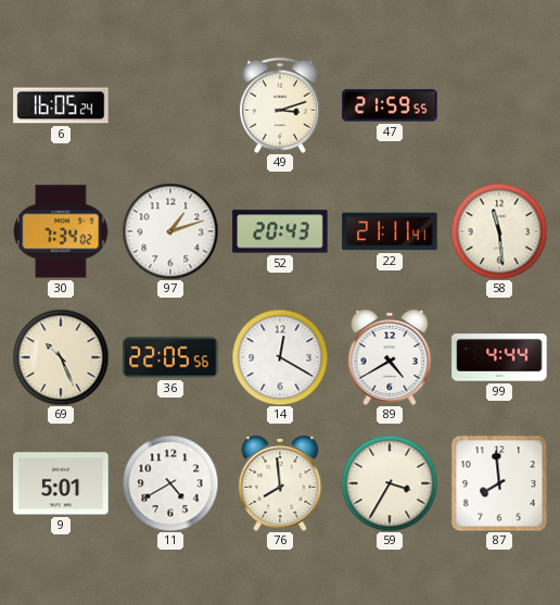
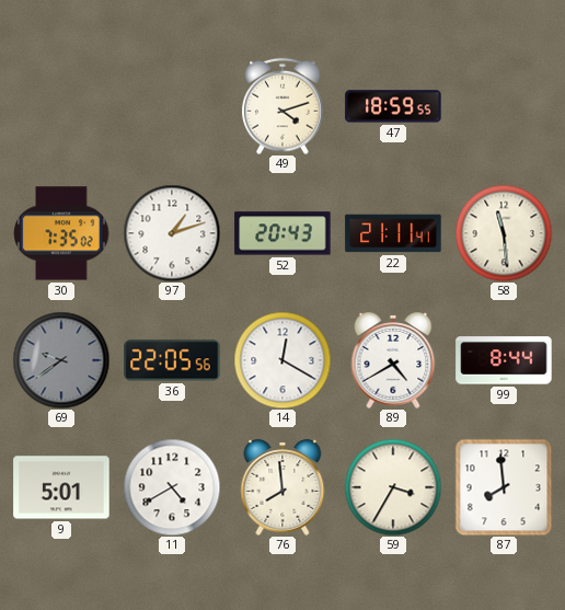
6: 16:05 -> none
49: 3:12 -> 4:12
47: 21:59 -> 18:59
30: 7:34 -> 7:35
69: 10:26 -> 9:39
69 dial: cream -> grey
99: 4:44 -> 8:44
